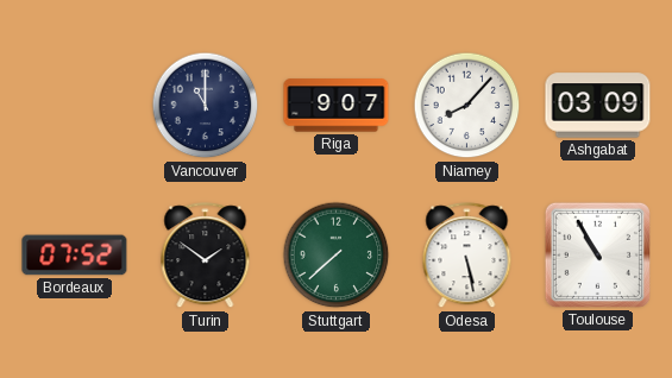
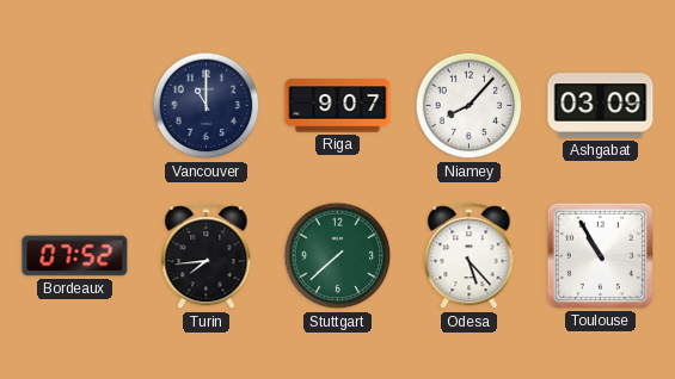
Turin: 1:51 -> 7:44
Odesa: 5:28 -> 5:23
